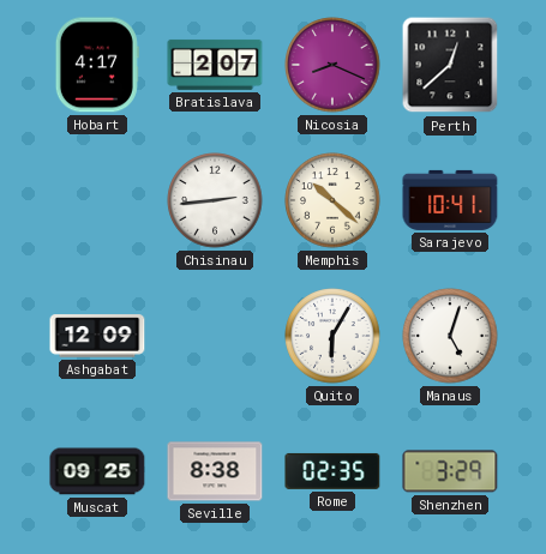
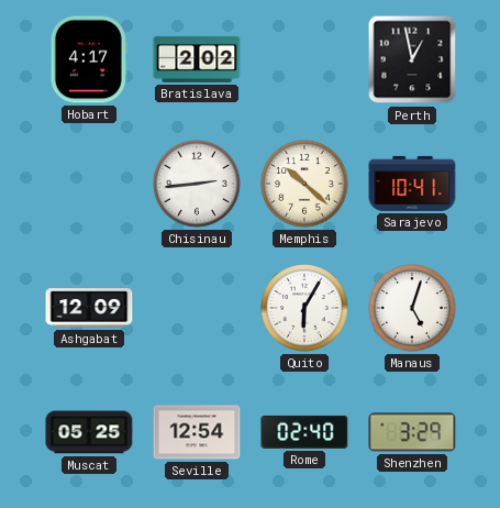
Bratislava: 2:07 -> 2:02
Nicosia: 8:19 -> none
Perth: 12:38 -> 12:58
Muscat: 09:25 -> 05:25
Seville: 8:38 -> 12:54
Rome: 02:35 -> 02:40
